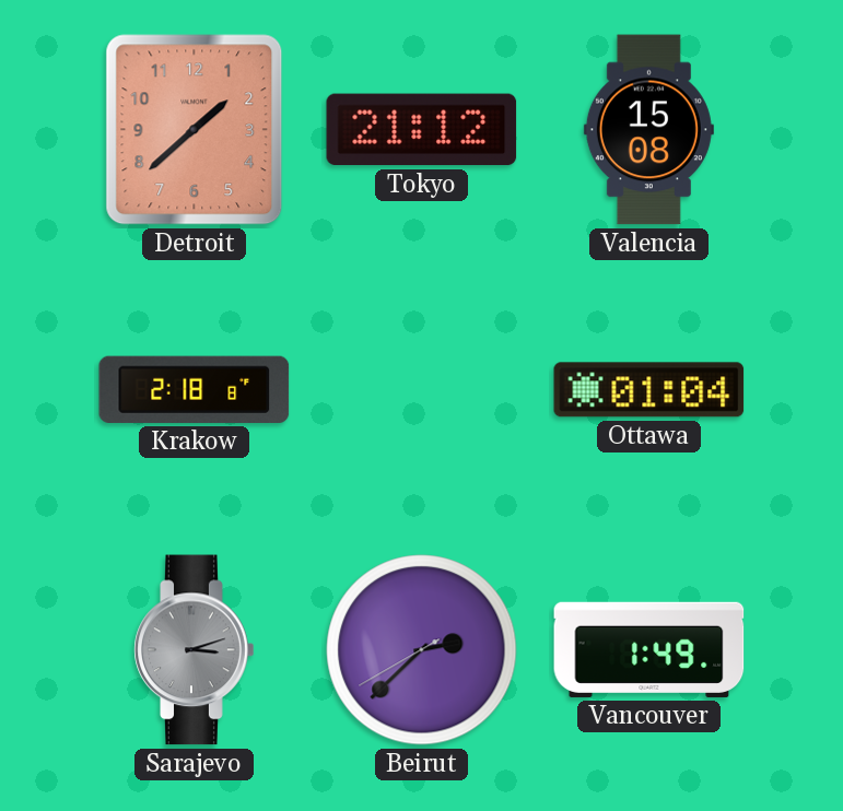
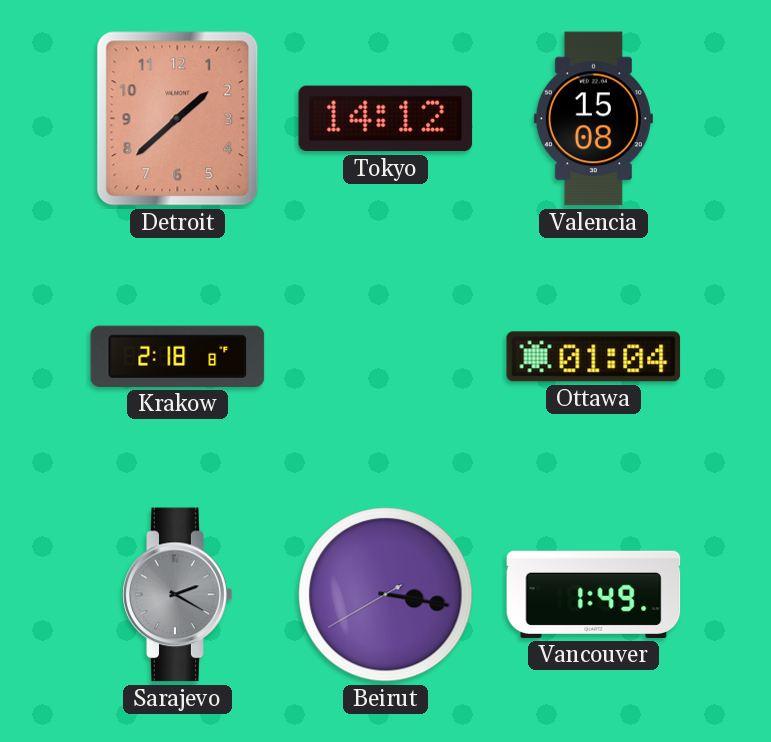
Tokyo: 21:12 -> 14:12
Sarajevo: 3:12 -> 2:20
Beirut: 2:37 -> 3:16
